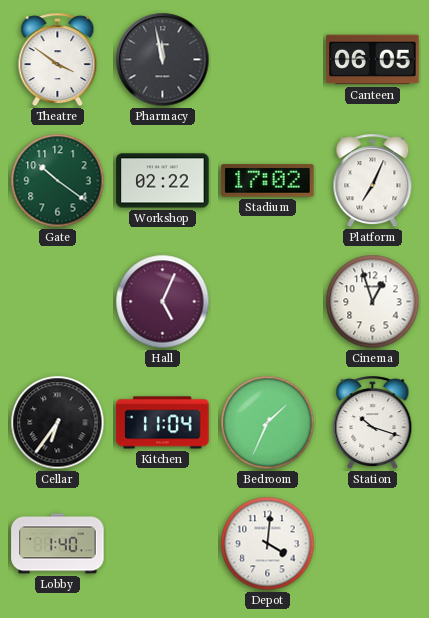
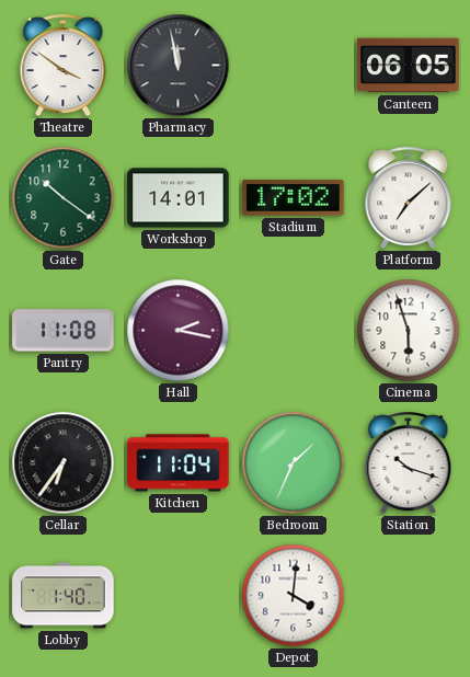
Workshop: 02:22 -> 14:01
Platform: 7:04 -> 7:08
Pantry: none -> 11:08
Hall: 5:04 -> 2:17
Cinema: 12:57 -> 5:57
